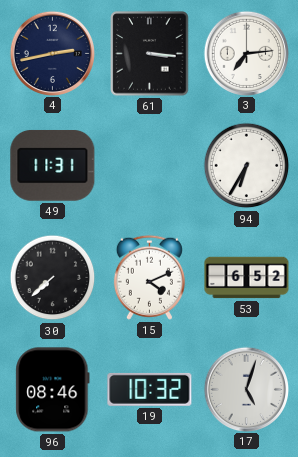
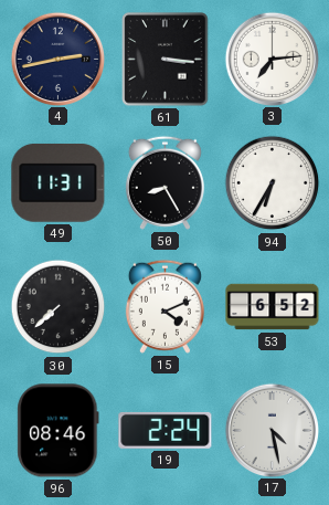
50: none -> 8:25
19: 10:32 -> 2:24
17: 5:03 -> 4:28
